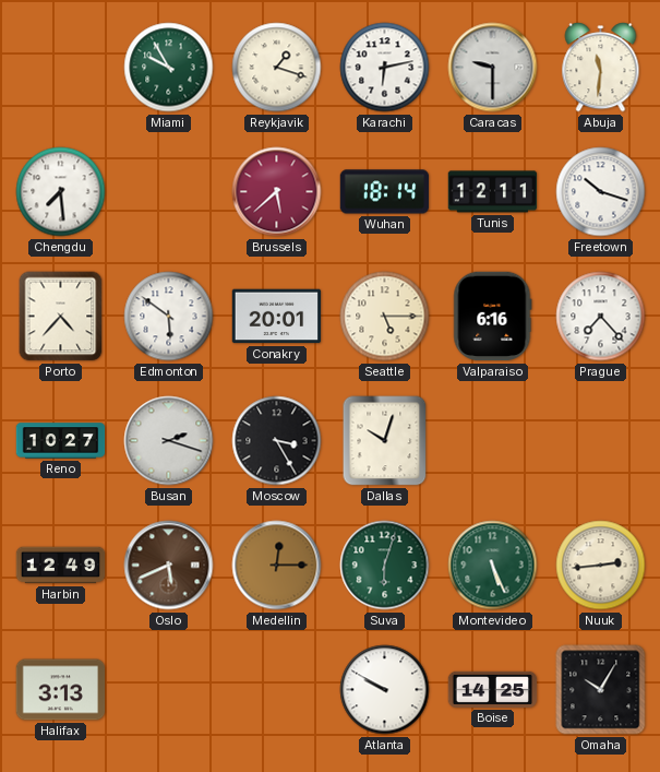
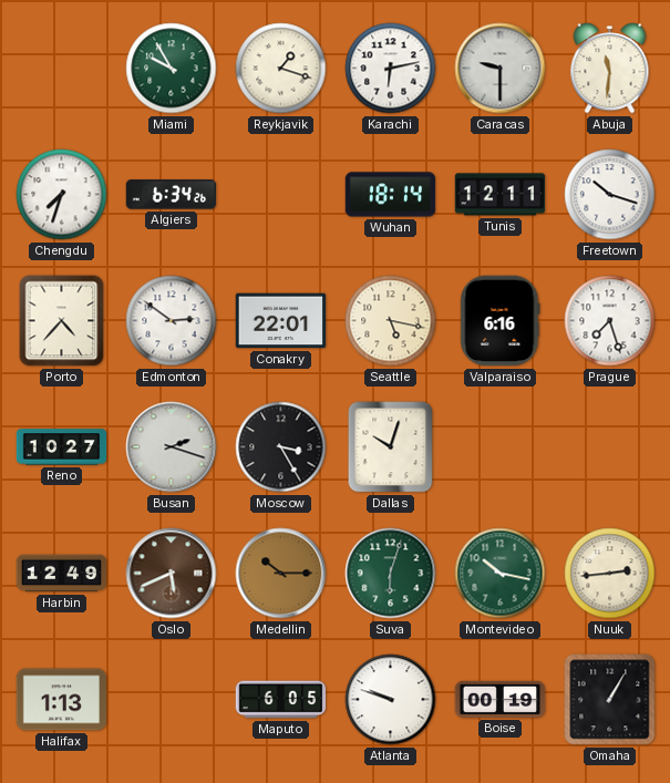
Chengdu: 7:29 -> 7:33
Algiers: none -> 6:34
Brussels: 5:38 -> none
Edmonton: 5:51 -> 2:51
Conakry: 20:01 -> 22:01
Seattle: 5:15 -> 5:17
Prague: 7:23 -> 7:27
Medellin: 12:15 -> 10:15
Montevideo: 5:26 -> 10:17
Halifax: 3:13 -> 1:13
Maputo: none -> 6:05
Atlanta: 9:50 -> 9:48
Boise: 14:25 -> 00:19
Omaha: 10:05 -> 1:05
